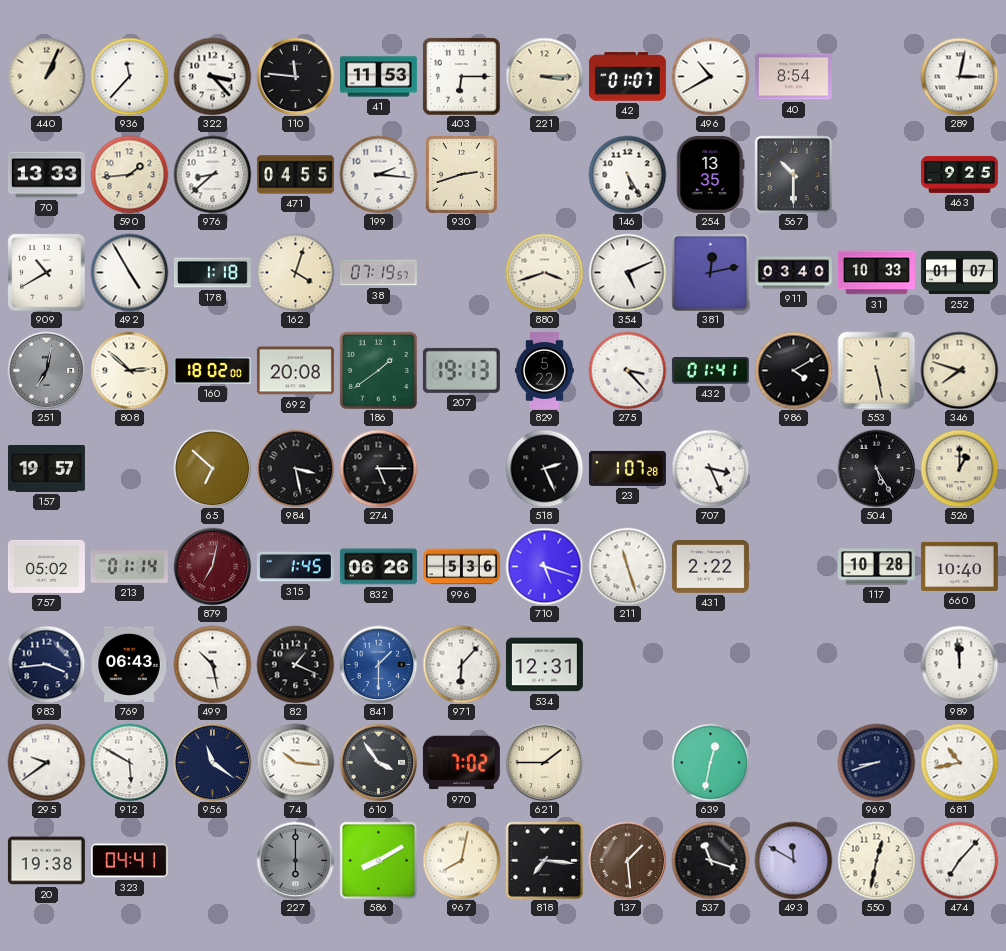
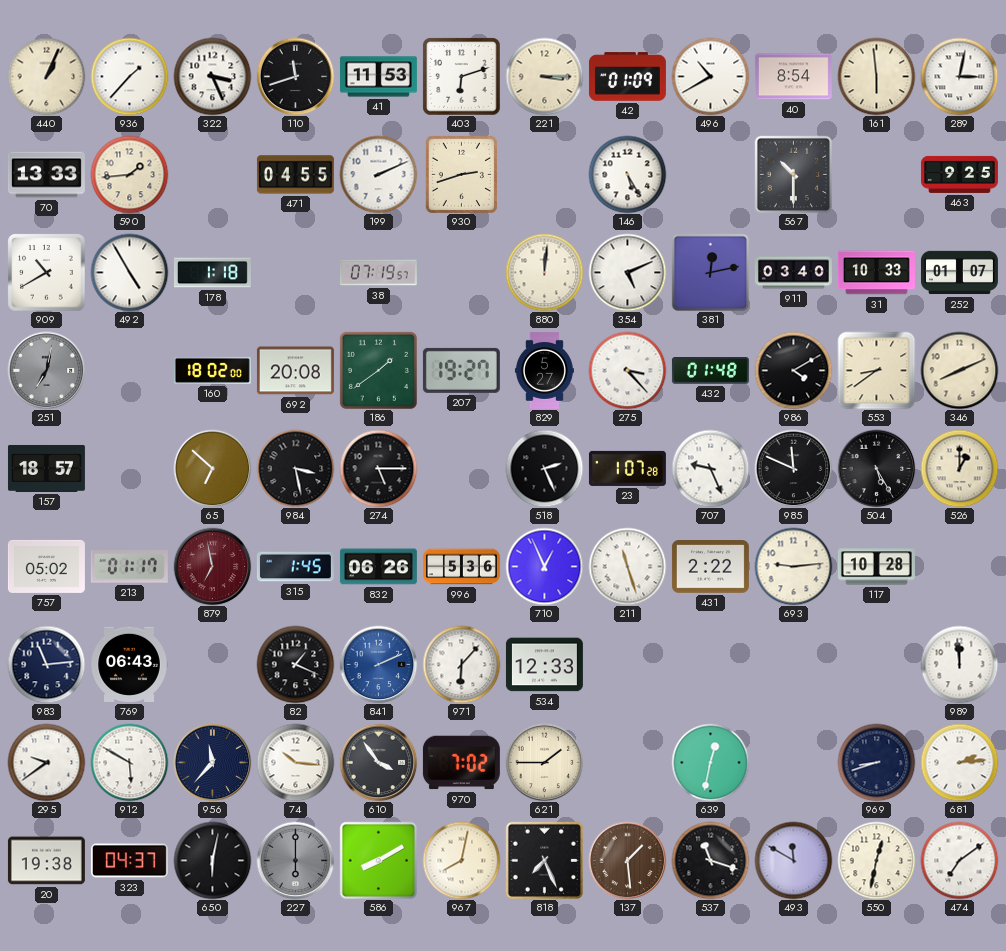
936: 11:37 -> 1:37
322: 3:23 -> 3:26
110: 11:46 -> 11:42
403: 6:15 -> 6:12
42: 01:07 -> 01:09
161: none -> 5:59
976: 8:38 -> none
199: 2:16 -> 2:11
254: 13:35 -> none
162: 4:03 -> none
880: 3:42 -> 12:01
808: 2:52 -> none
207: 19:13 -> 19:27
829: 5:22 -> 5:27
432: 01:41 -> 01:48
553: 5:28 -> 8:39
346: 7:48 -> 8:11
157: 19:57 -> 18:57
707: 3:26 -> 9:26
985: none -> 11:49
213: 01:14 -> 01:17
879: 7:02 -> 6:58
710: 5:18 -> 12:56
693: none -> 9:14
660: 10:40 -> none
983: 3:44 -> 11:14
499: 10:28 -> none
841: 1:30 -> 2:11
534: 12:31 -> 12:33
956: 11:21 -> 11:37
681: 10:43 -> 2:14
323: 04:41 -> 04:37
650: none -> 6:02
818: 7:16 -> 7:26
474: 7:07 -> 7:09
